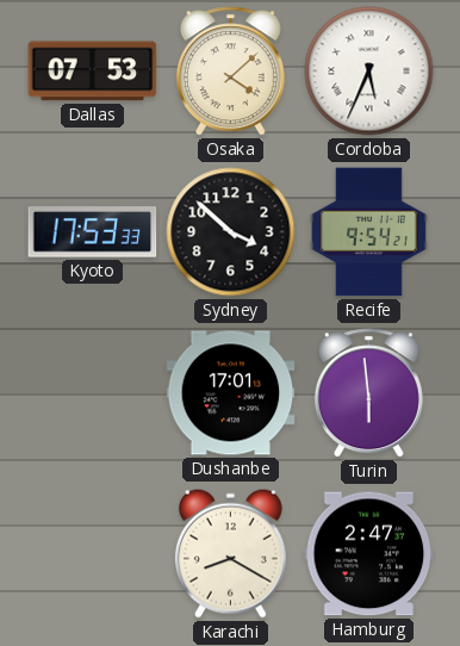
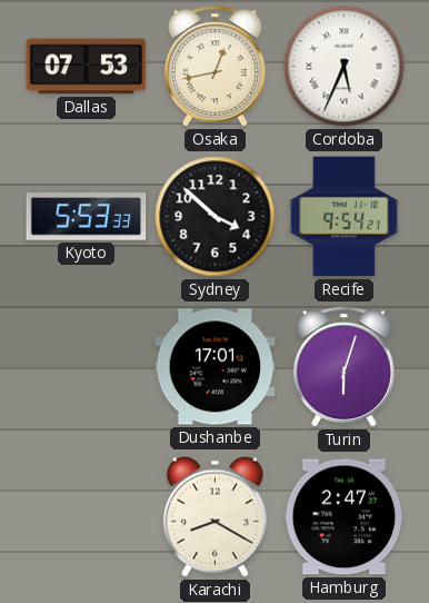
Osaka: 4:08 -> 12:43
Kyoto: 17:53 -> 5:53
Turin: 5:59 -> 6:03
